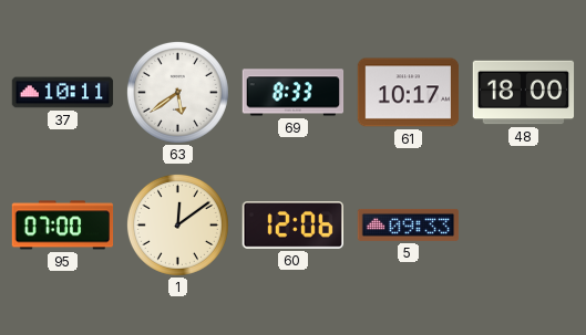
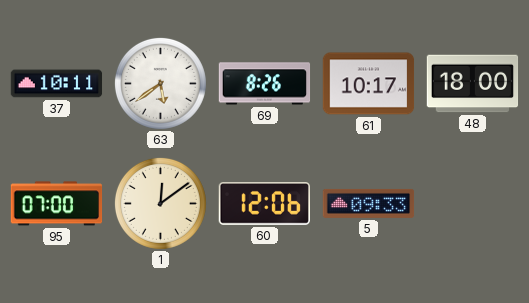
69: 8:33 -> 8:26
